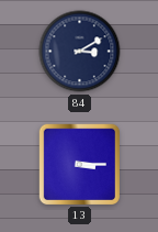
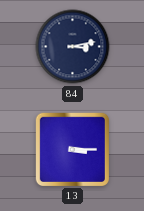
84: 3:10 -> 3:13
